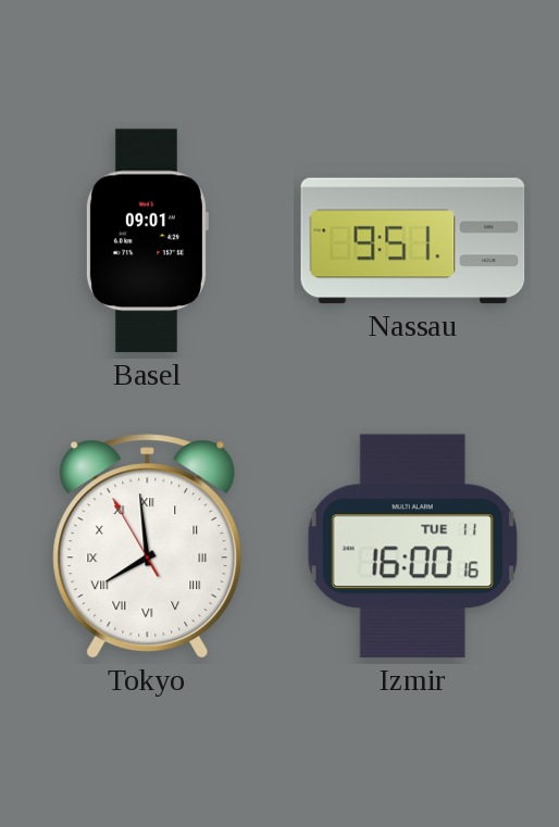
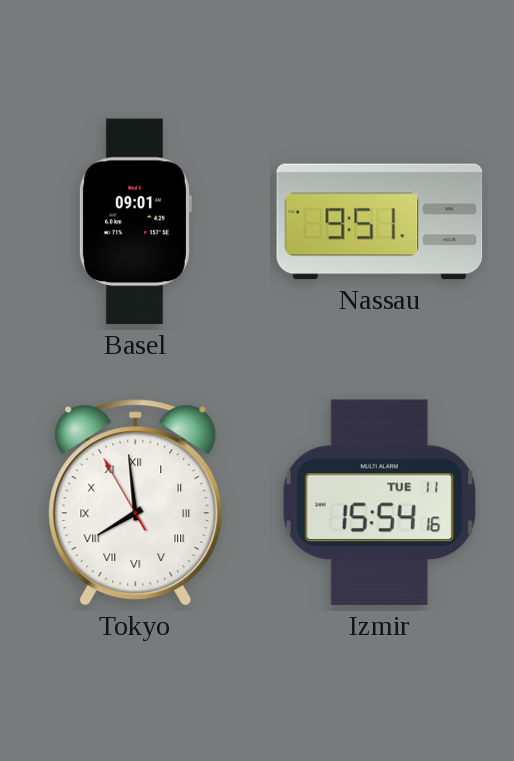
Izmir: 16:00 -> 15:54
